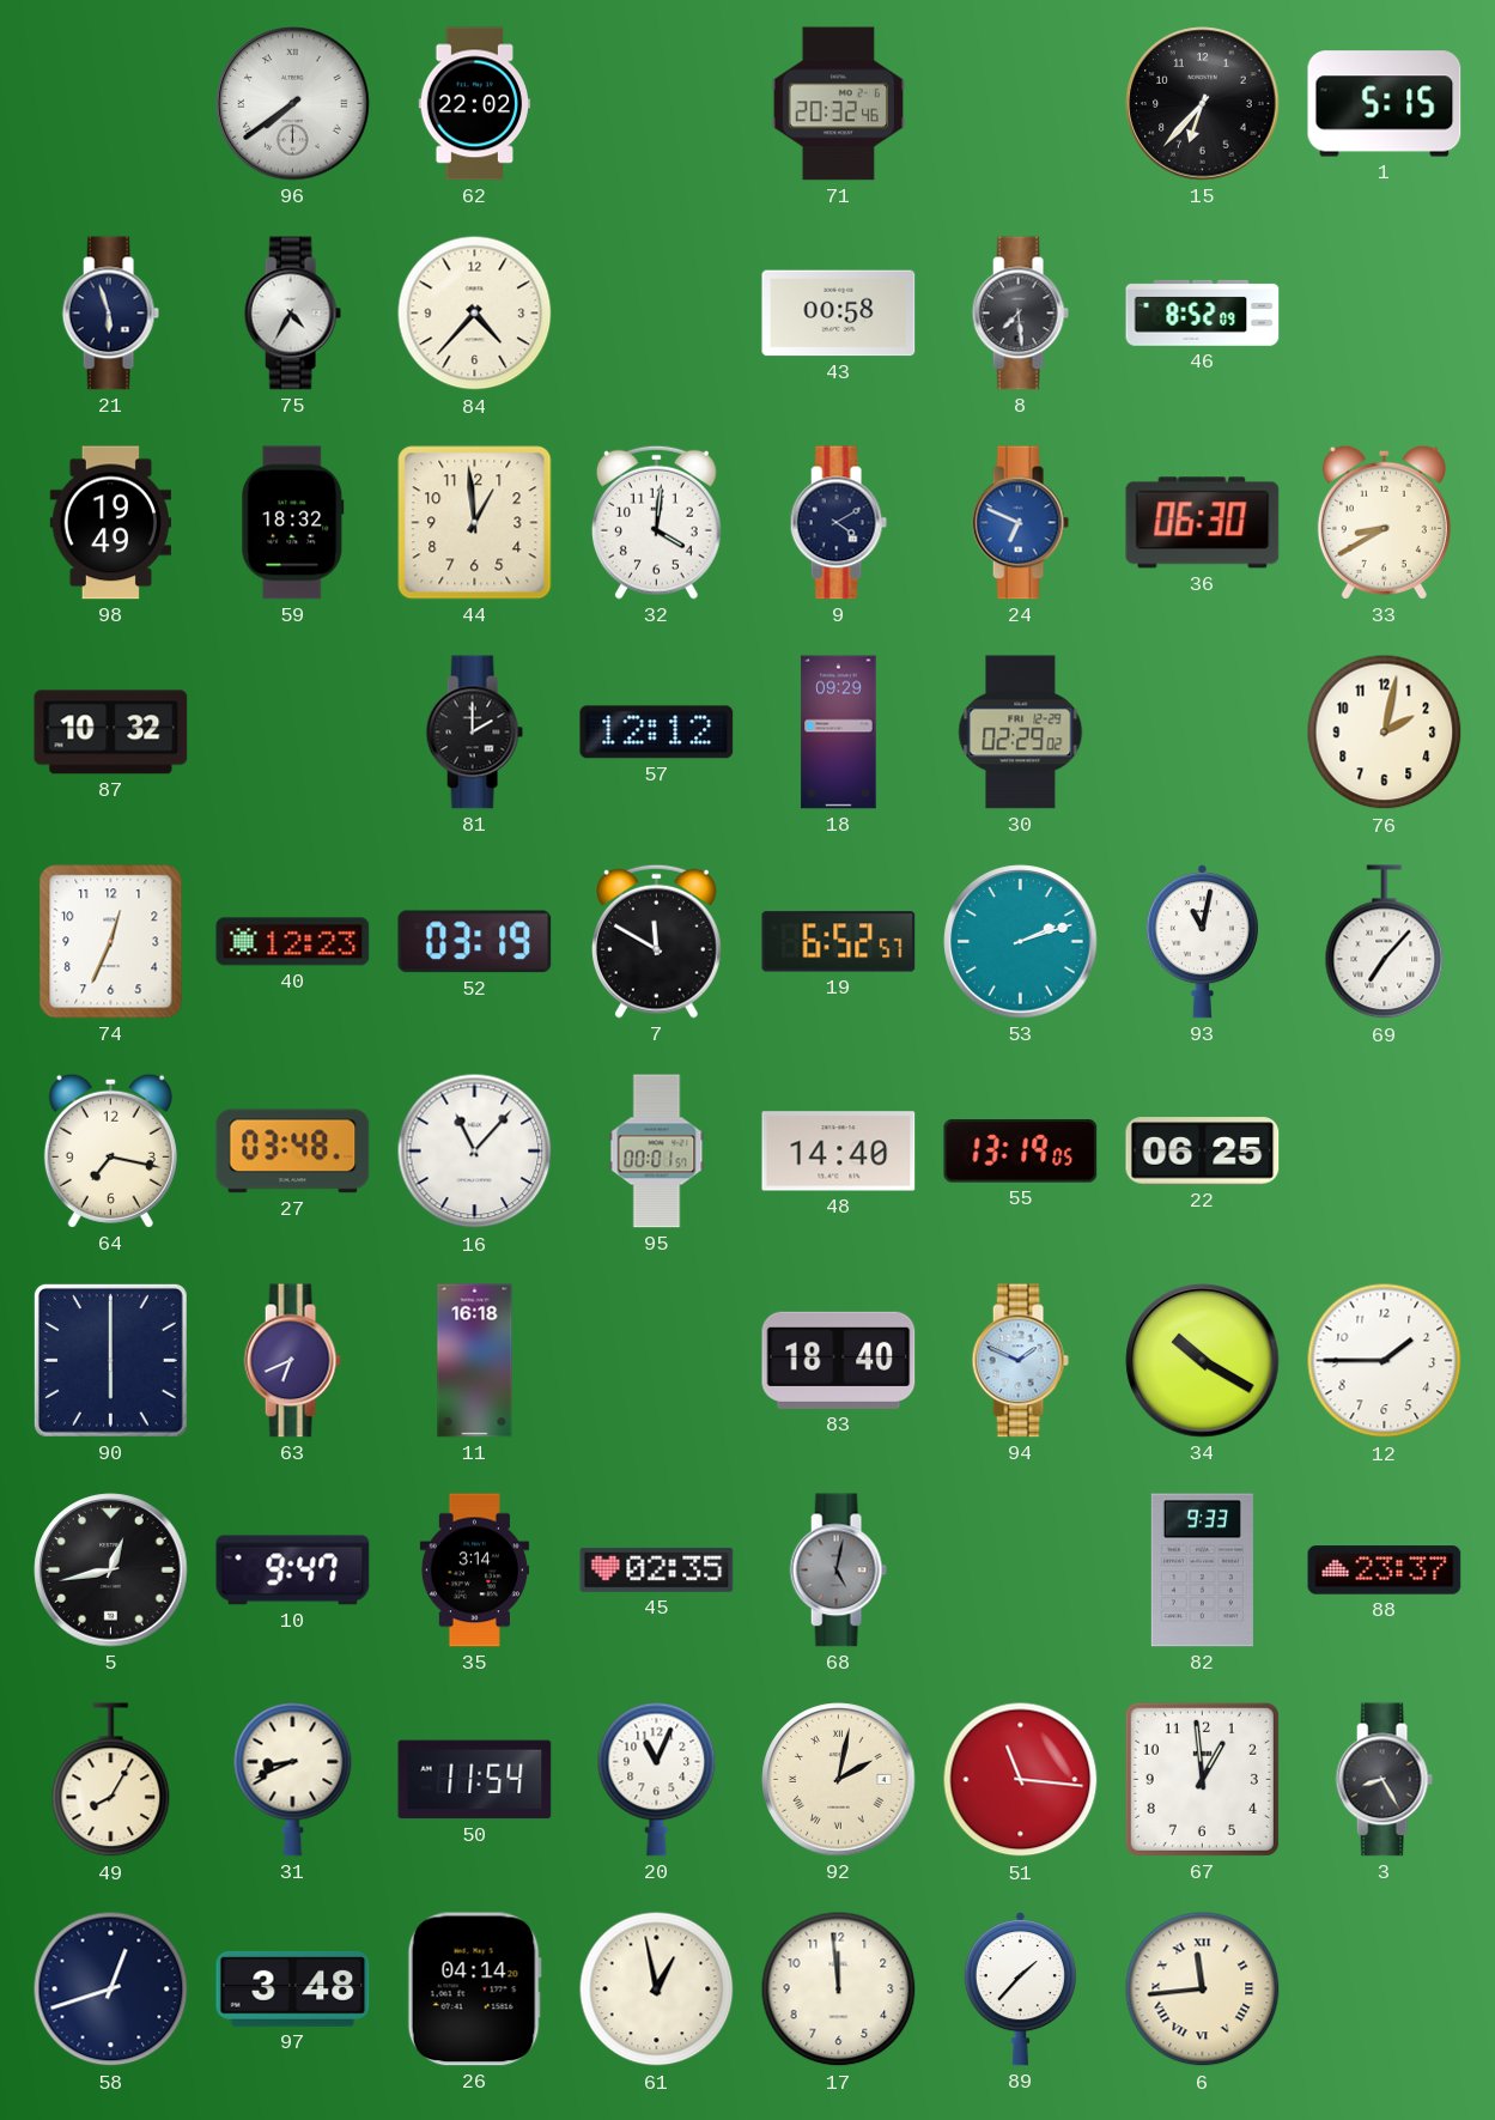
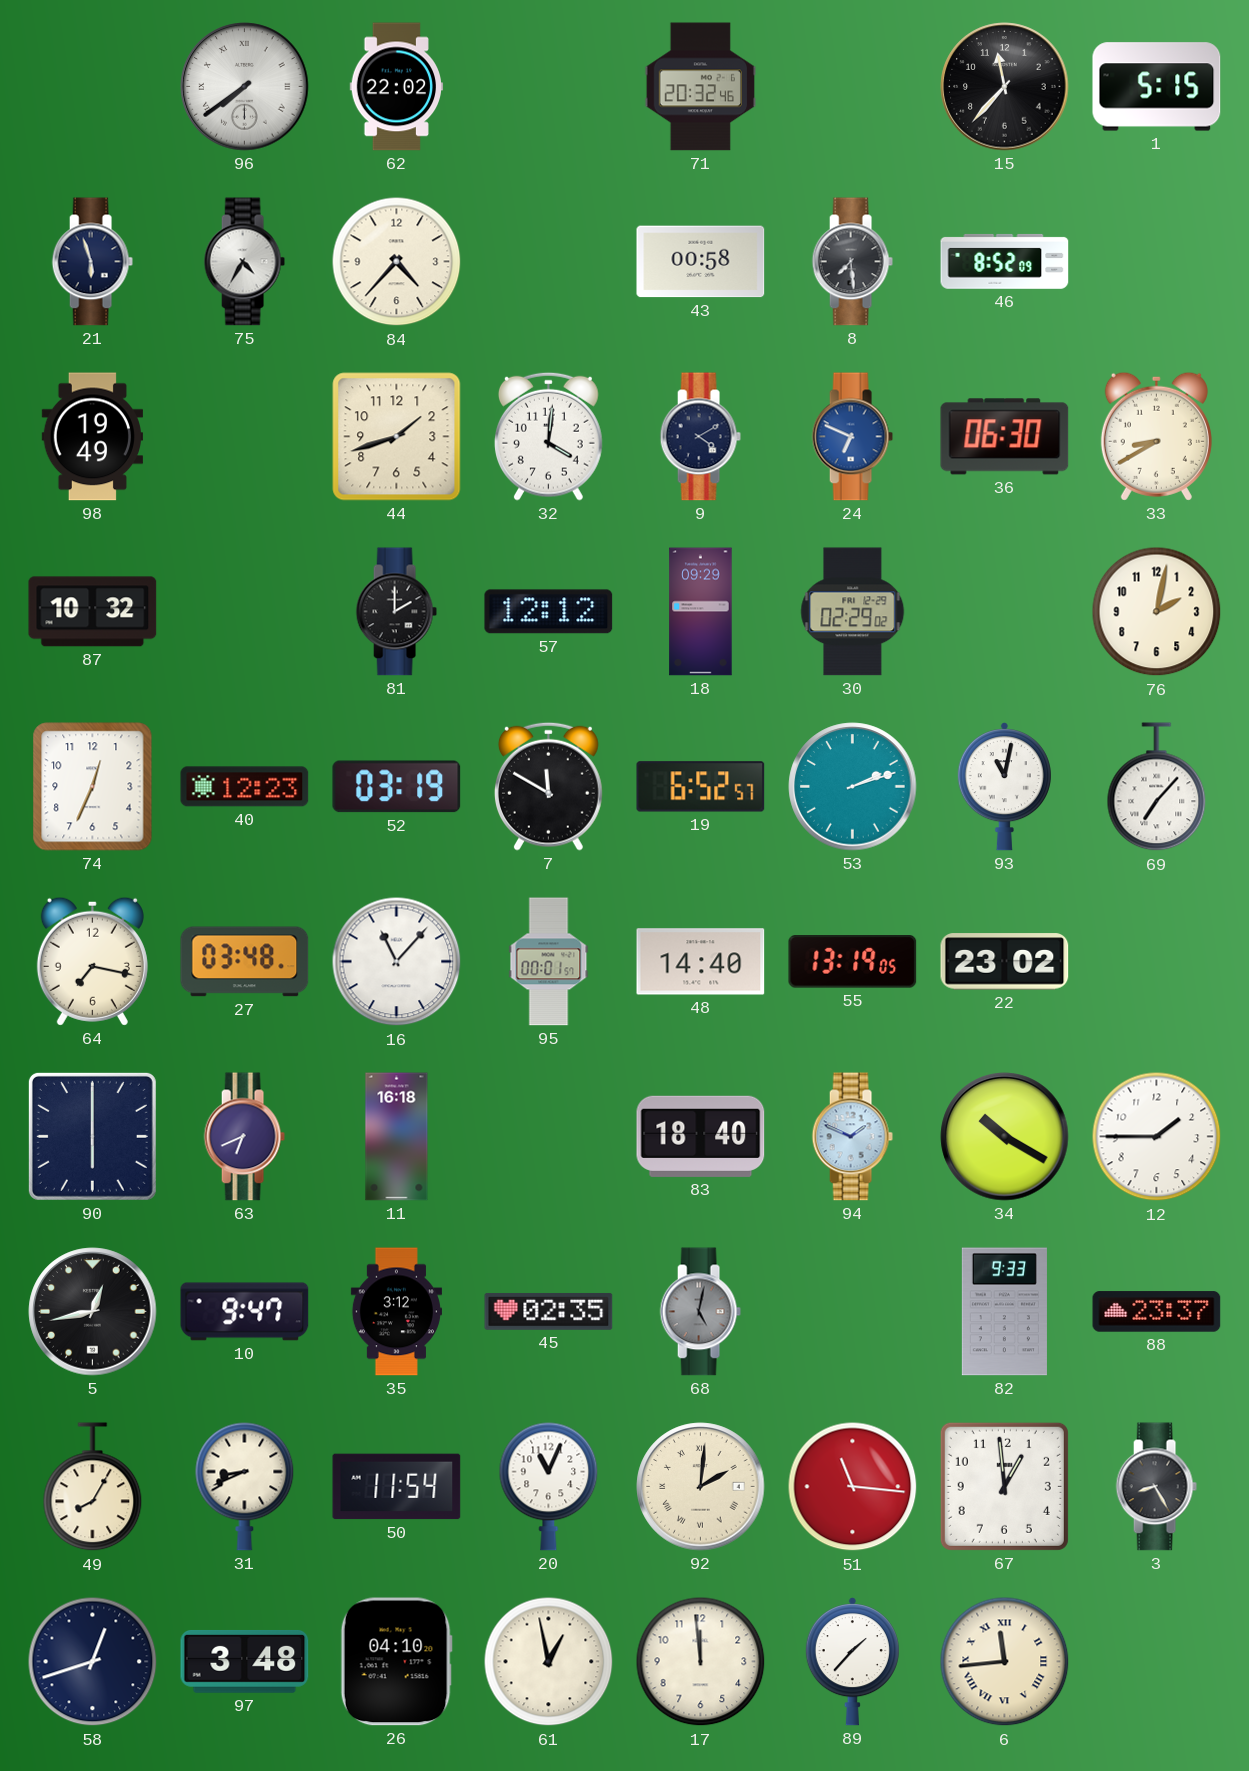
15: 6:37 -> 11:37
59: 18:32 -> none
44: 12:59 -> 1:42
22: 06:25 -> 23:02
35: 3:14 -> 3:12
92: 2:02 -> 2:01
26: 04:14 -> 04:10
